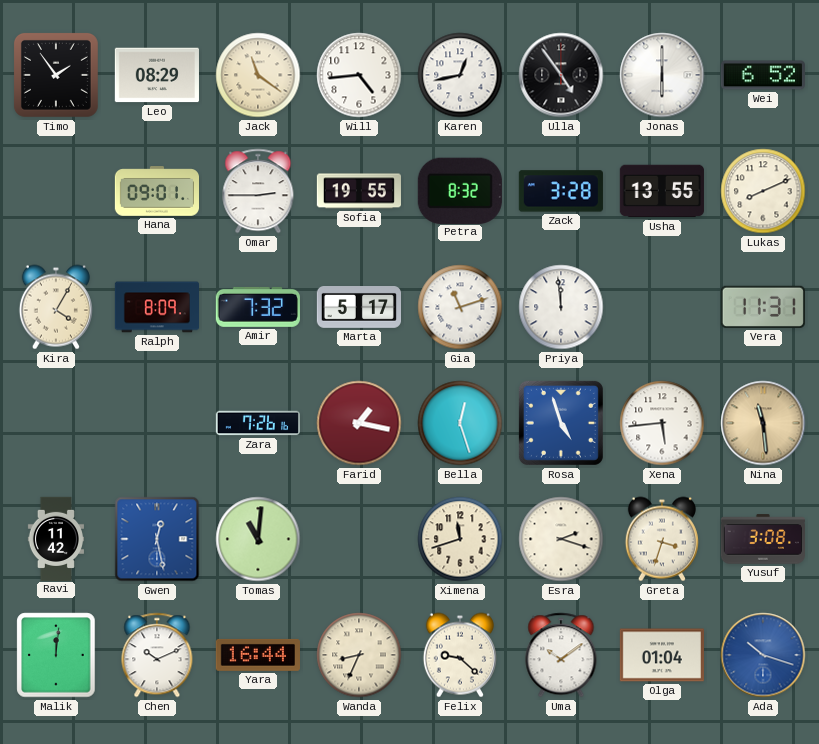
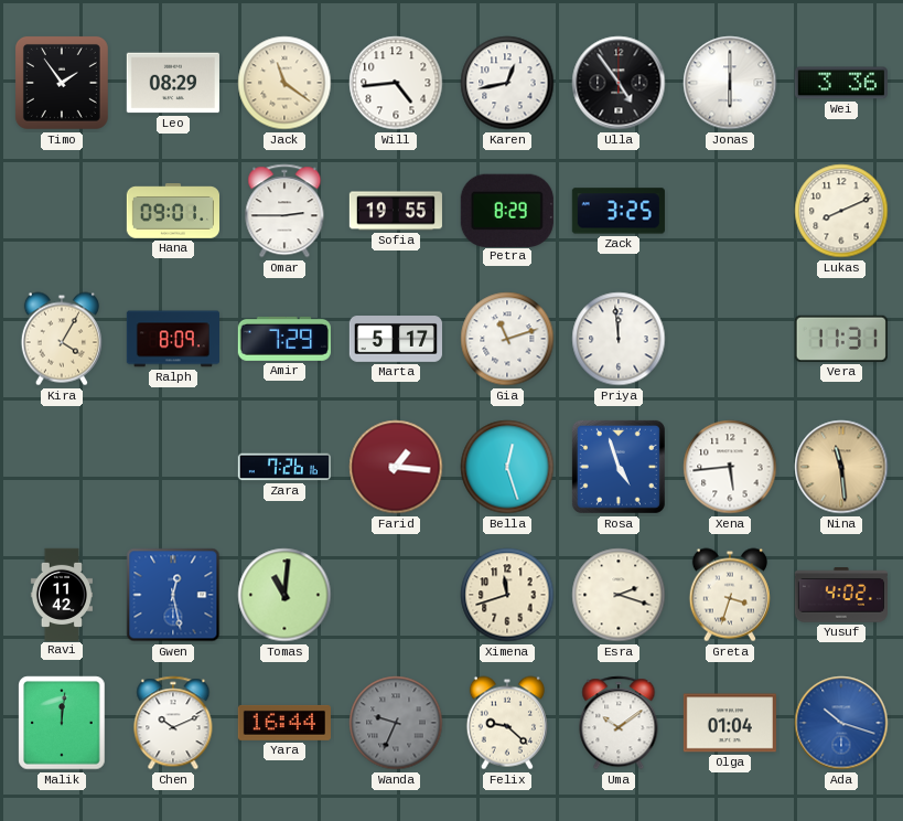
Wei: 6:52 -> 3:36
Petra: 8:32 -> 8:29
Zack: 3:28 -> 3:25
Usha: 13:55 -> none
Amir: 7:32 -> 7:29
Farid: 1:17 -> 1:16
Yusuf: 3:08 -> 4:02
Wanda: 8:34 -> 9:34
Wanda dial: cream -> grey
